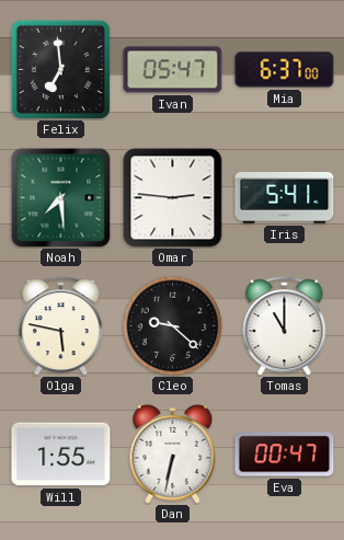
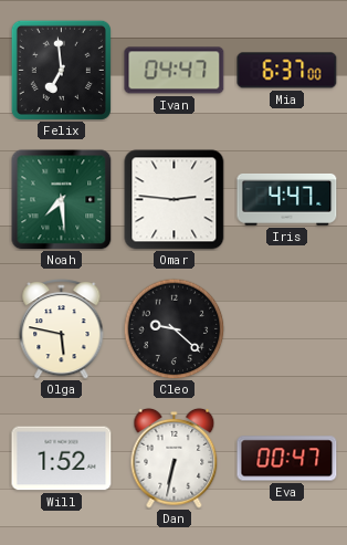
Ivan: 05:47 -> 04:47
Iris: 5:41 -> 4:47
Tomas: 11:00 -> none
Will: 1:55 -> 1:52
